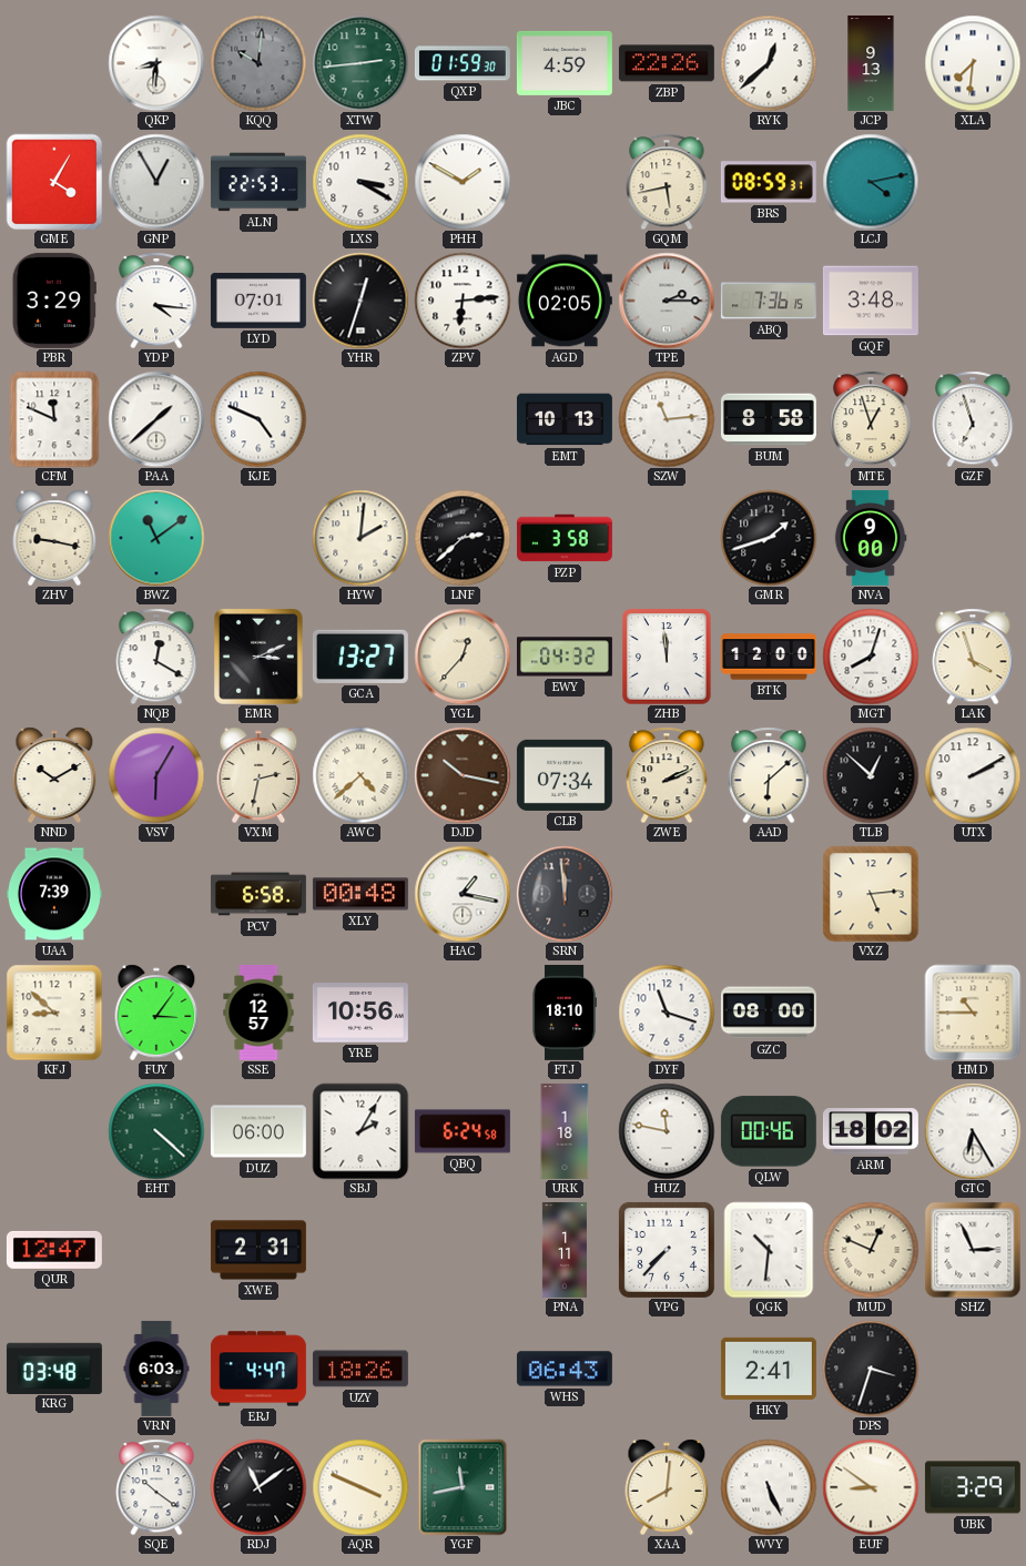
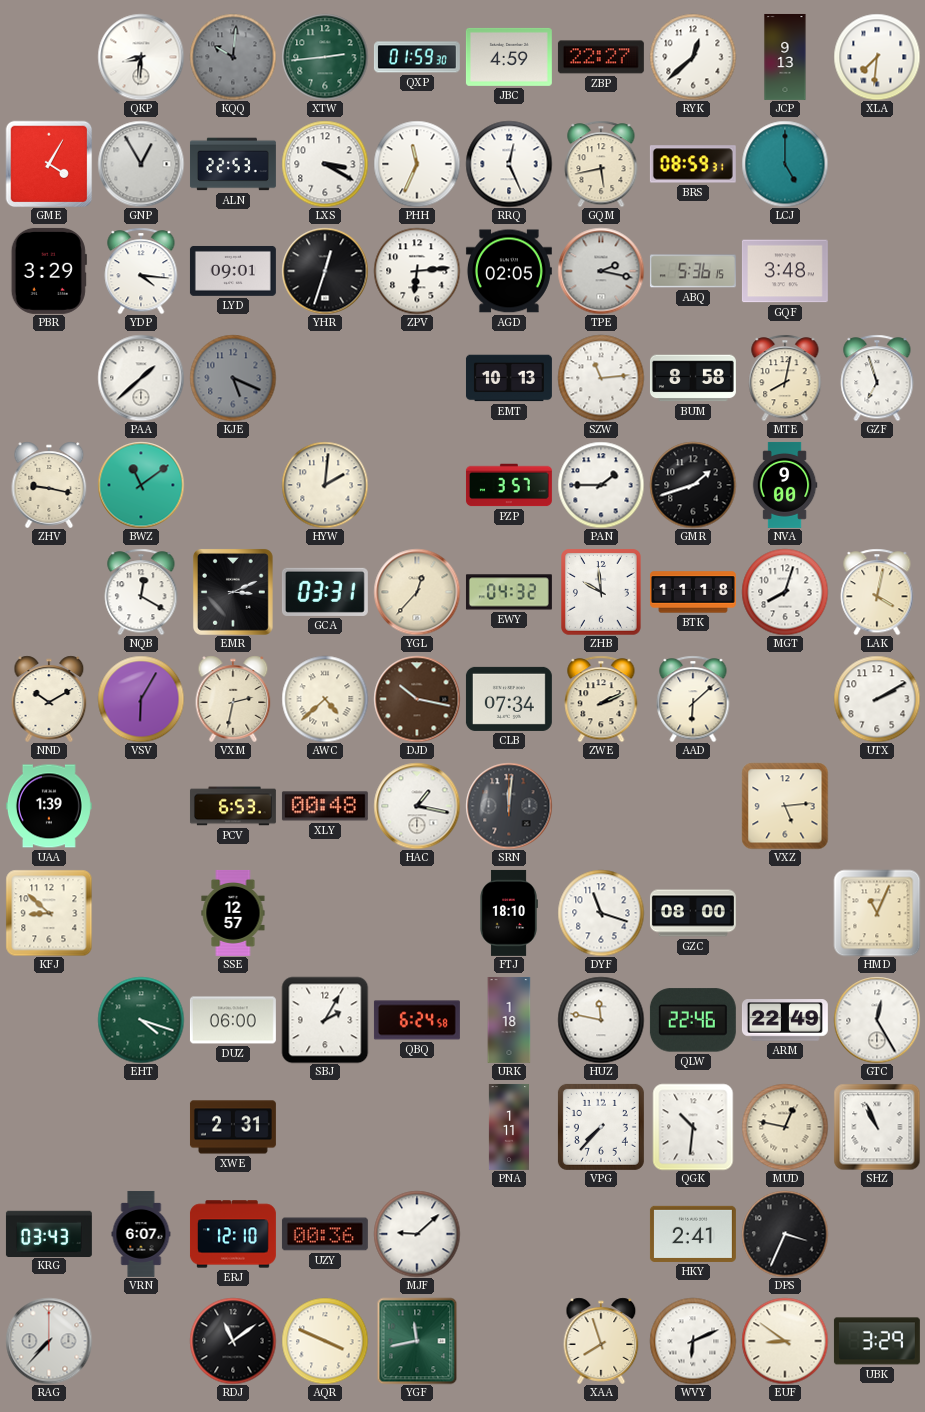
ZBP: 22:26 -> 22:27
PHH: 1:50 -> 11:34
RRQ: none -> 12:26
LCJ: 4:13 -> 5:00
LYD: 07:01 -> 09:01
TPE: 2:15 -> 2:17
ABQ: 7:36 -> 5:36
CFM: 11:49 -> none
KJE: 4:49 -> 5:19
KJE dial: white -> grey
MTE: 12:57 -> 8:02
LNF: 2:38 -> none
PZP: 3:58 -> 3:57
PAN: none -> 1:45
GCA: 13:27 -> 03:31
ZHB: 11:59 -> 9:59
BTK: 12:00 -> 11:18
LAK: 3:57 -> 4:02
TLB: 12:52 -> none
UAA: 7:39 -> 1:39
PCV: 6:58 -> 6:53
SRN: 11:59 -> 12:01
FUY: 3:06 -> none
YRE: 10:56 -> none
HMD: 10:45 -> 11:04
EHT: 4:22 -> 4:18
QLW: 00:46 -> 22:46
ARM: 18:02 -> 22:49
GTC: 6:25 -> 12:25
QUR: 12:47 -> none
MUD: 12:49 -> 12:47
SHZ: 2:56 -> 10:56
KRG: 03:48 -> 03:43
VRN: 6:03 -> 6:07
ERJ: 4:47 -> 12:10
UZY: 18:26 -> 00:36
MJF: none -> 9:08
WHS: 06:43 -> none
DPS: 3:33 -> 3:34
RAG: none -> 7:37
SQE: 10:21 -> none
XAA: 8:01 -> 7:57
WVY: 5:26 -> 6:11
